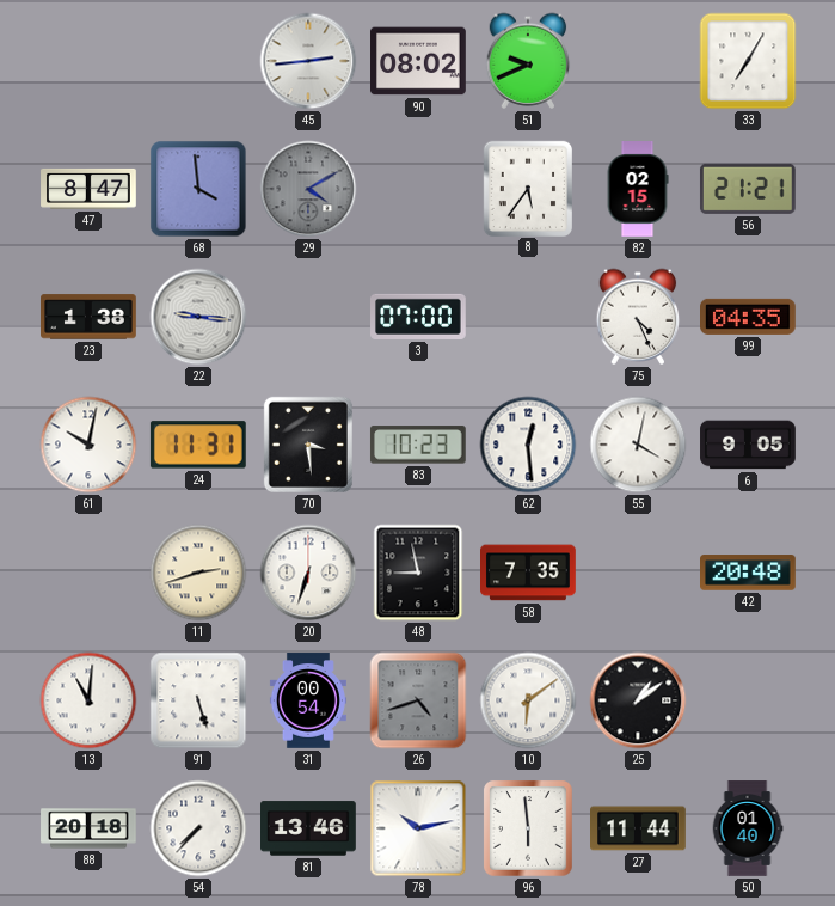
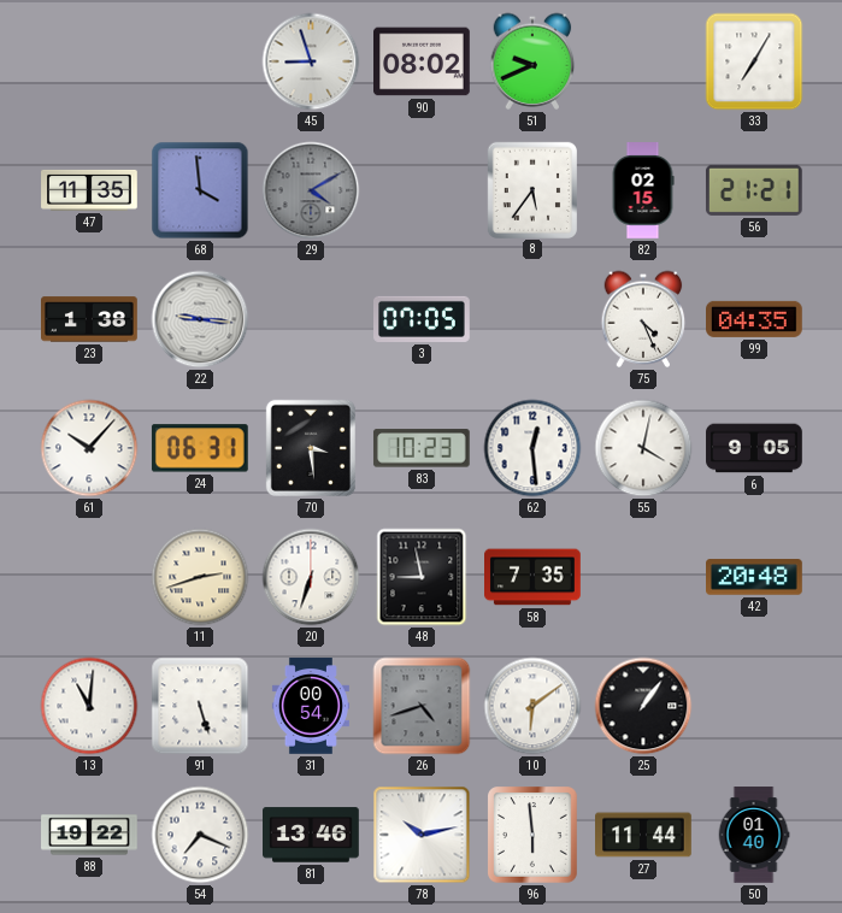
45: 2:44 -> 8:57
47: 8:47 -> 11:35
3: 07:00 -> 07:05
61: 10:02 -> 10:07
24: 11:31 -> 06:31
25: 1:09 -> 1:06
88: 20:18 -> 19:22
54: 7:37 -> 7:19
